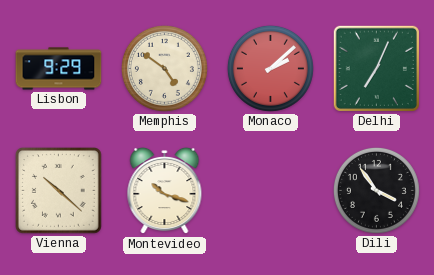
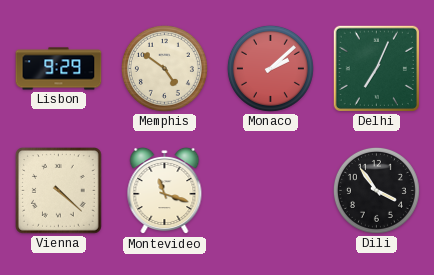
Vienna: 10:22 -> 4:22
Montevideo: 10:18 -> 11:18
